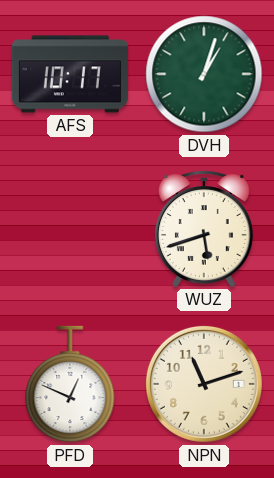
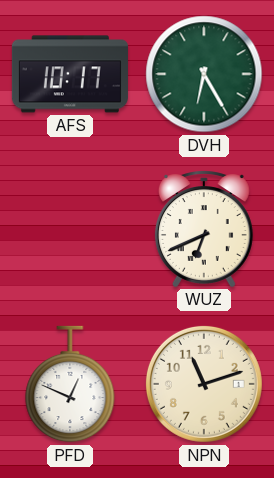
DVH: 1:03 -> 6:25
WUZ: 5:42 -> 6:41
